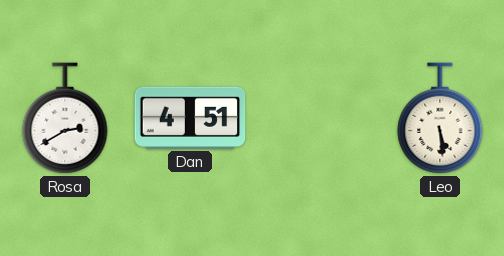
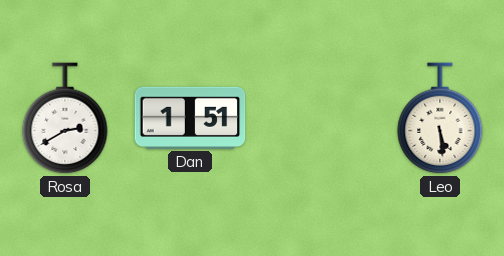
Dan: 4:51 -> 1:51
